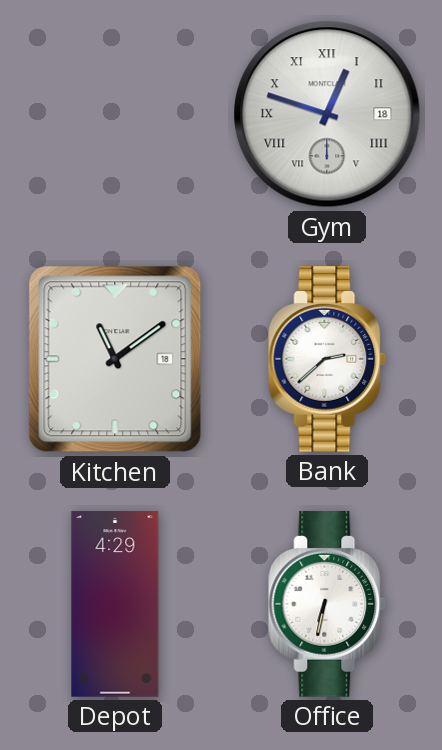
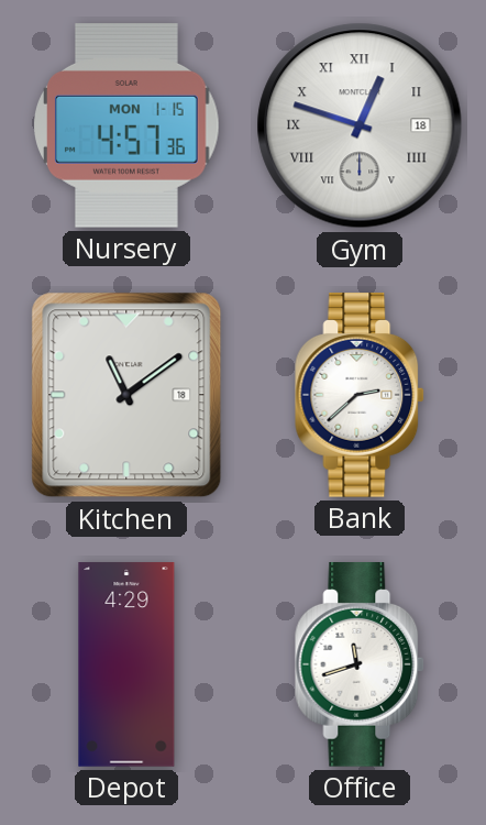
Nursery: none -> 4:57
Office: 6:32 -> 11:42
